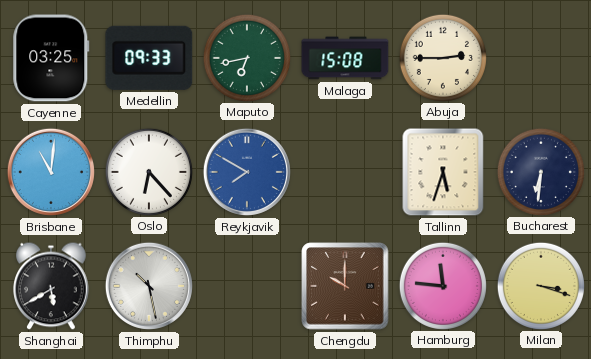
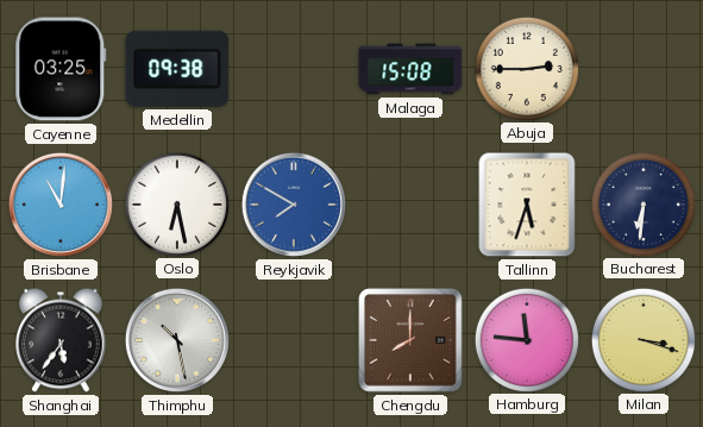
Medellin: 09:33 -> 09:38
Maputo: 6:43 -> none
Oslo: 6:23 -> 6:28
Shanghai: 5:40 -> 5:36
Chengdu: 10:00 -> 8:00
